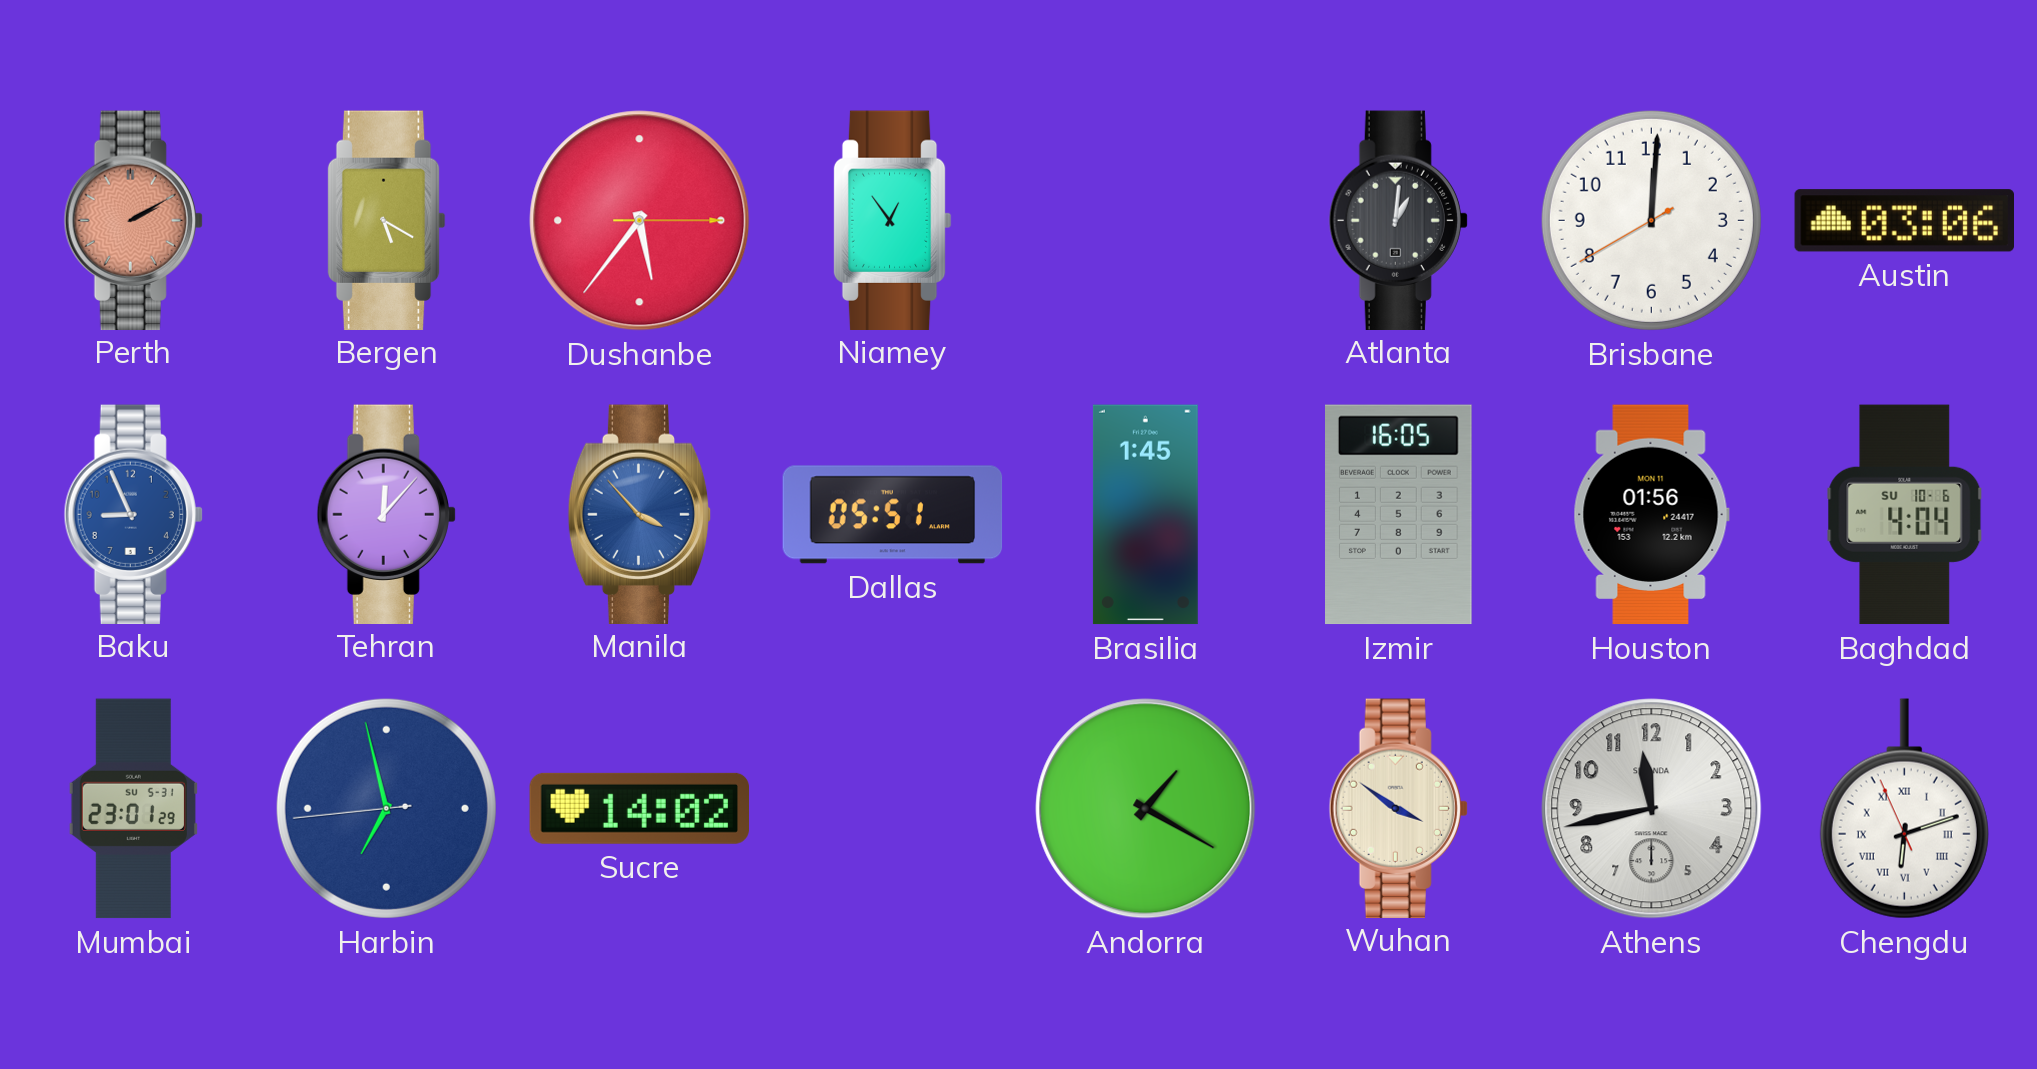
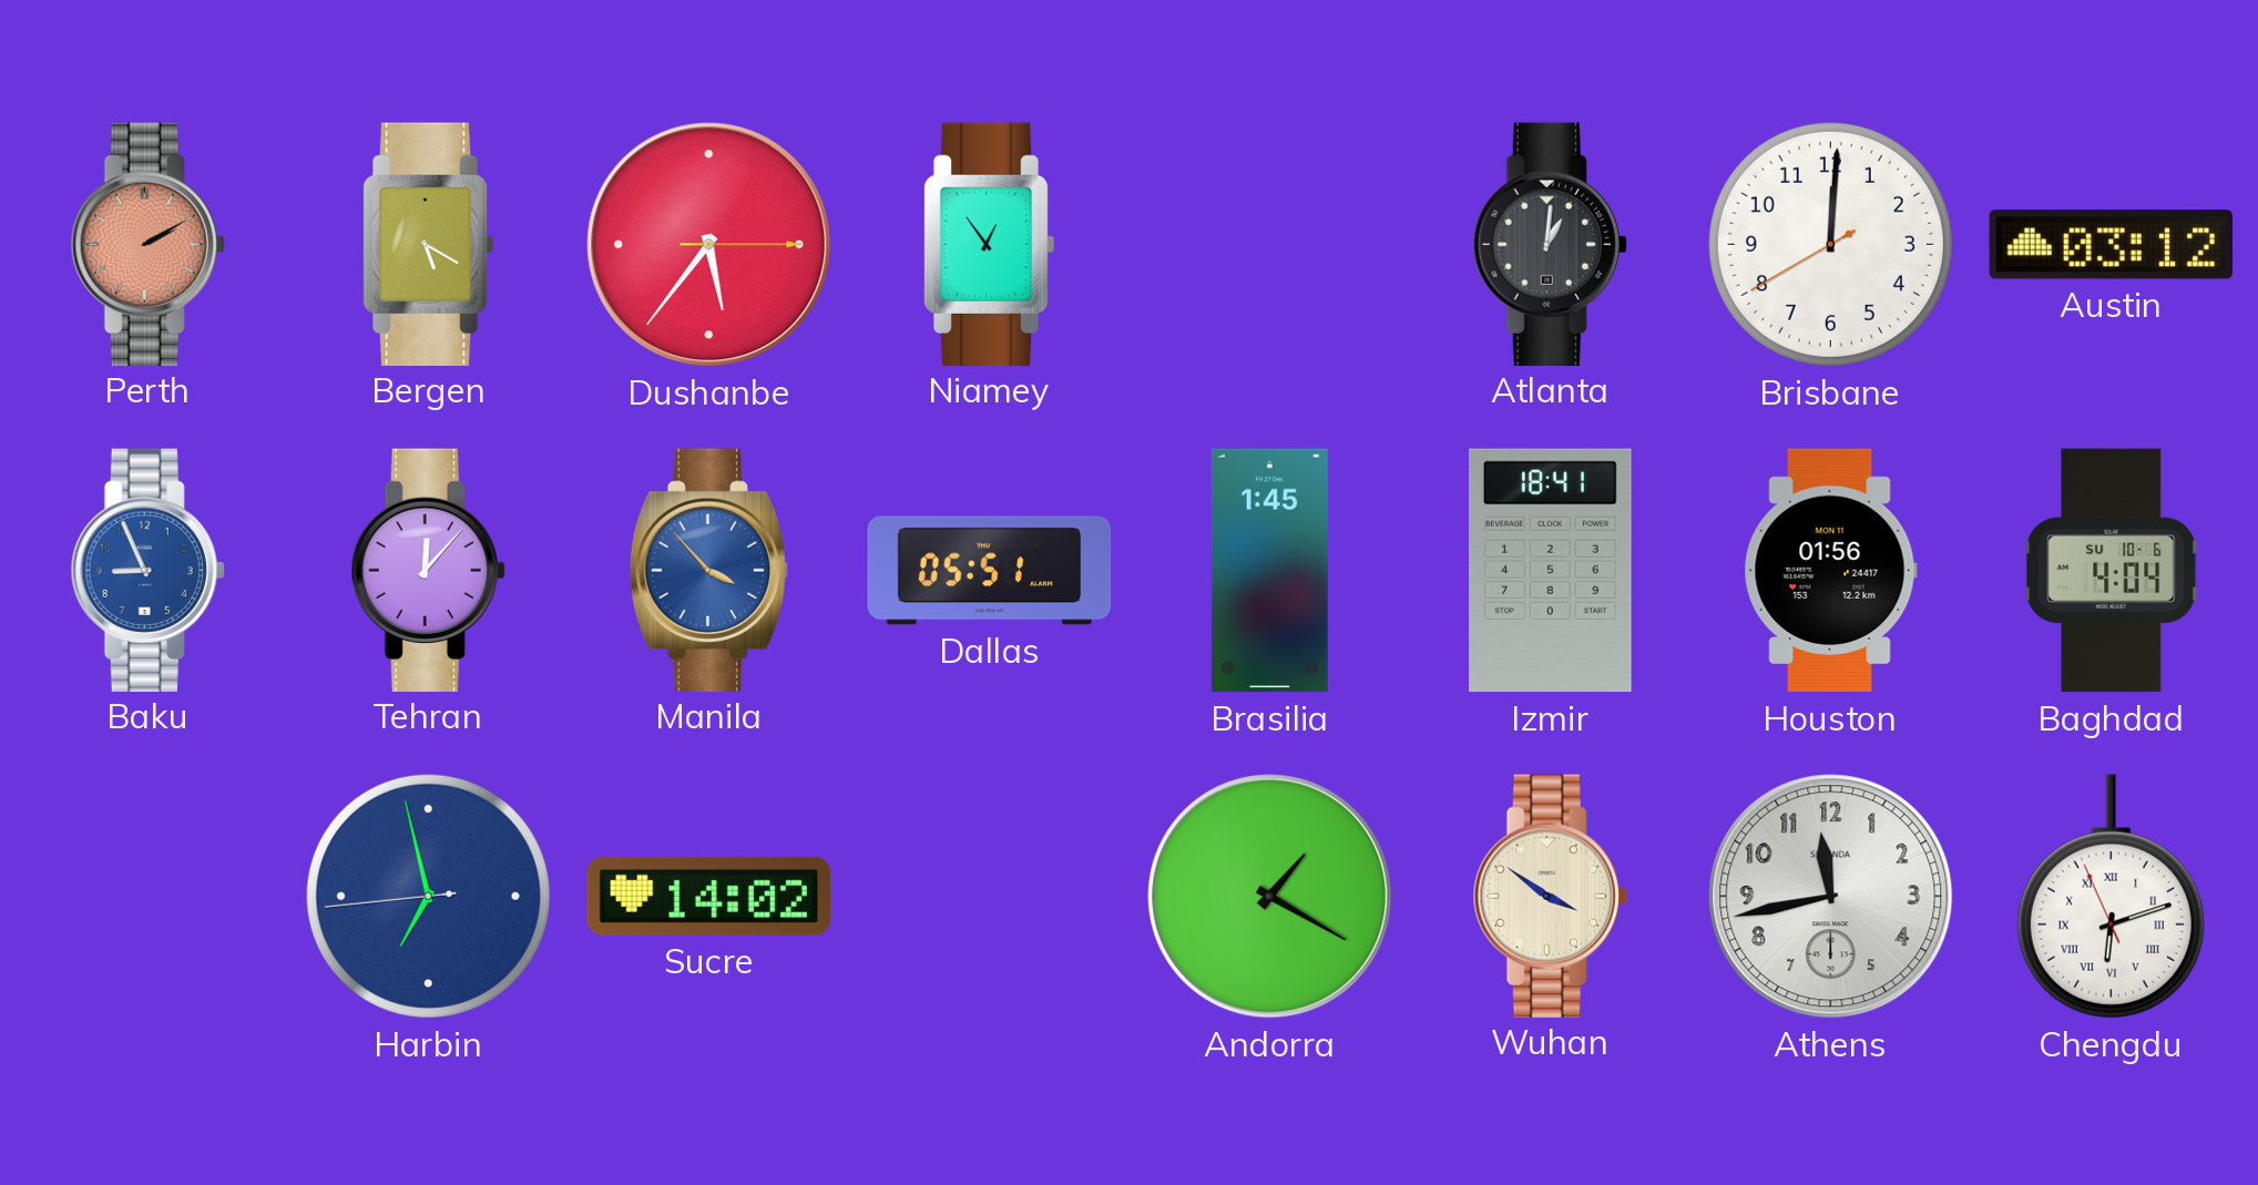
Austin: 03:06 -> 03:12
Izmir: 16:05 -> 18:41
Mumbai: 23:01 -> none
